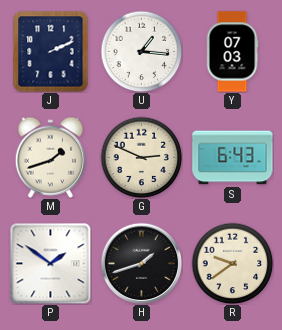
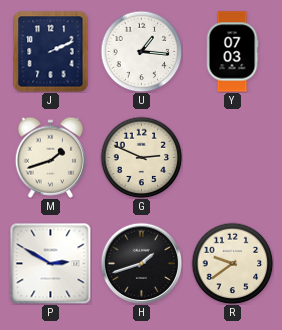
S: 6:43 -> none
P: 1:51 -> 2:50
